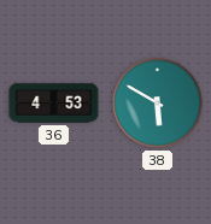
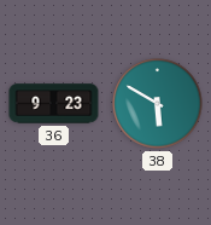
36: 4:53 -> 9:23
